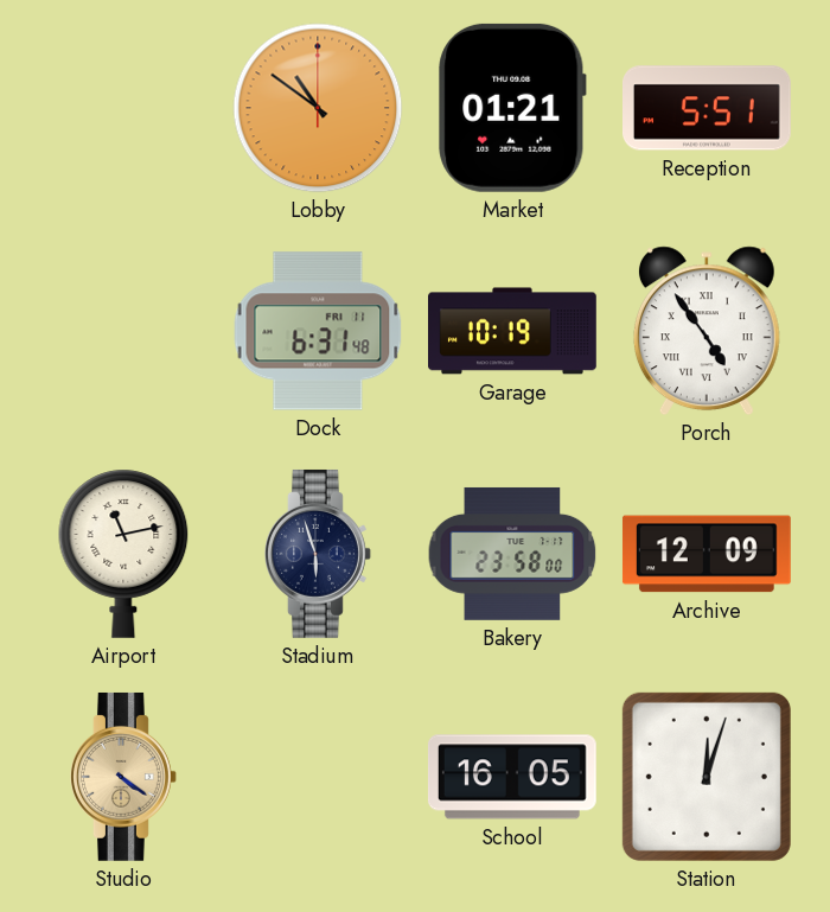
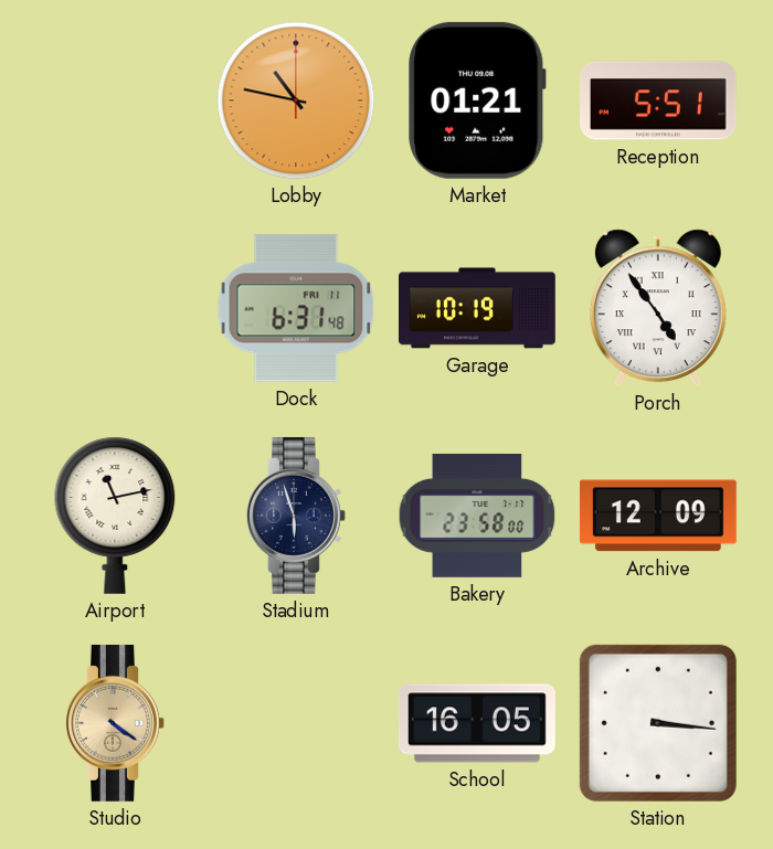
Lobby: 10:51 -> 10:47
Station: 12:03 -> 3:16
